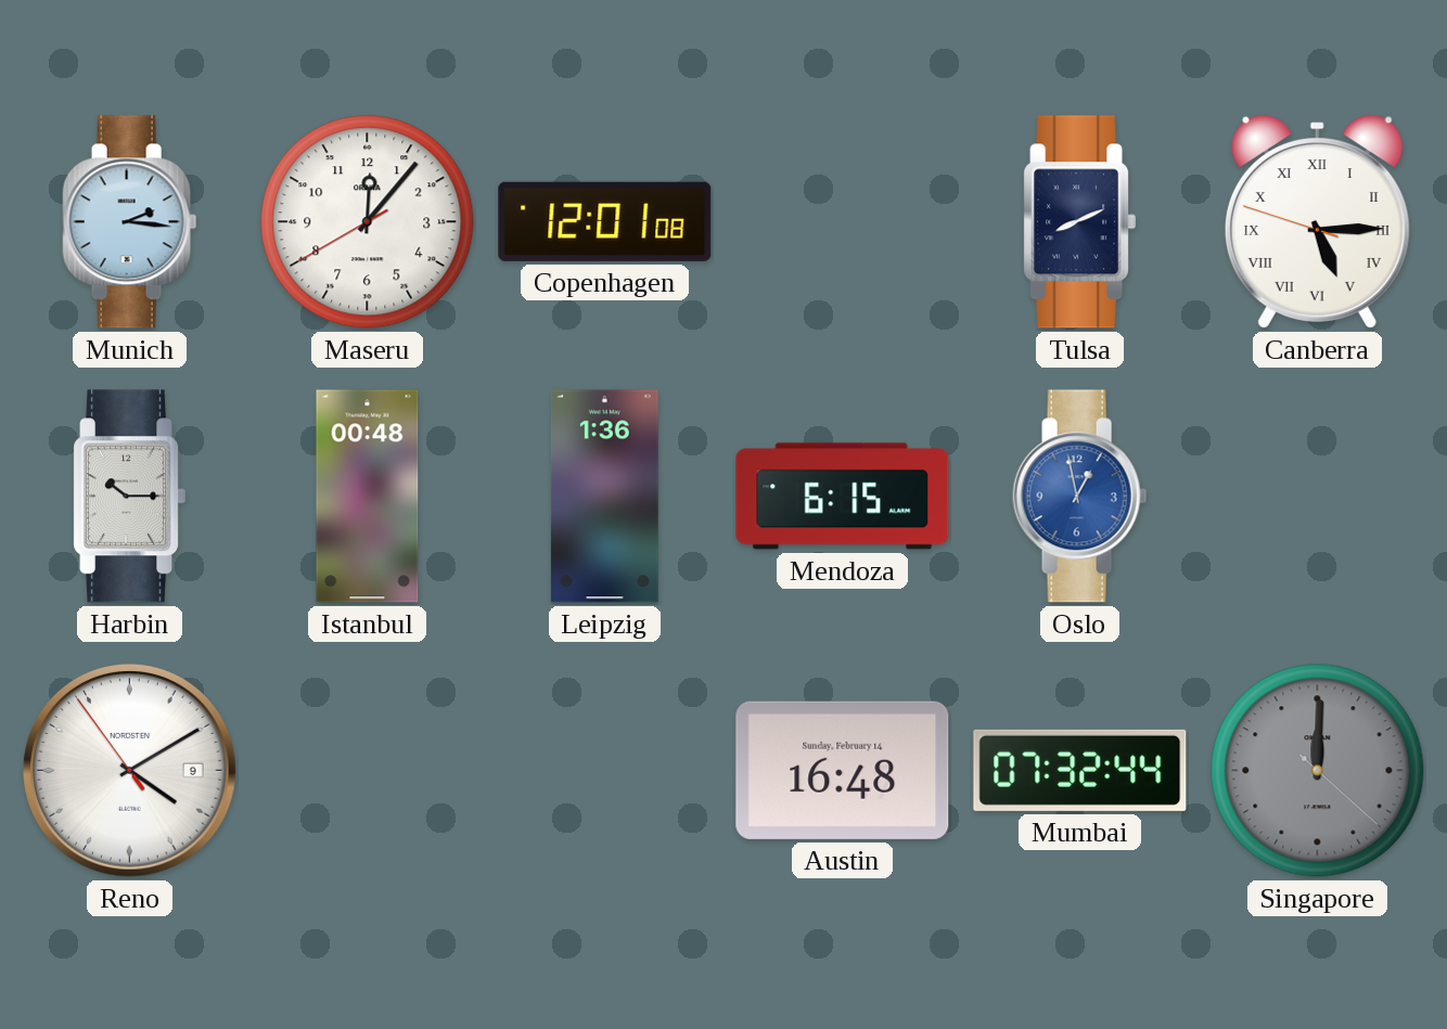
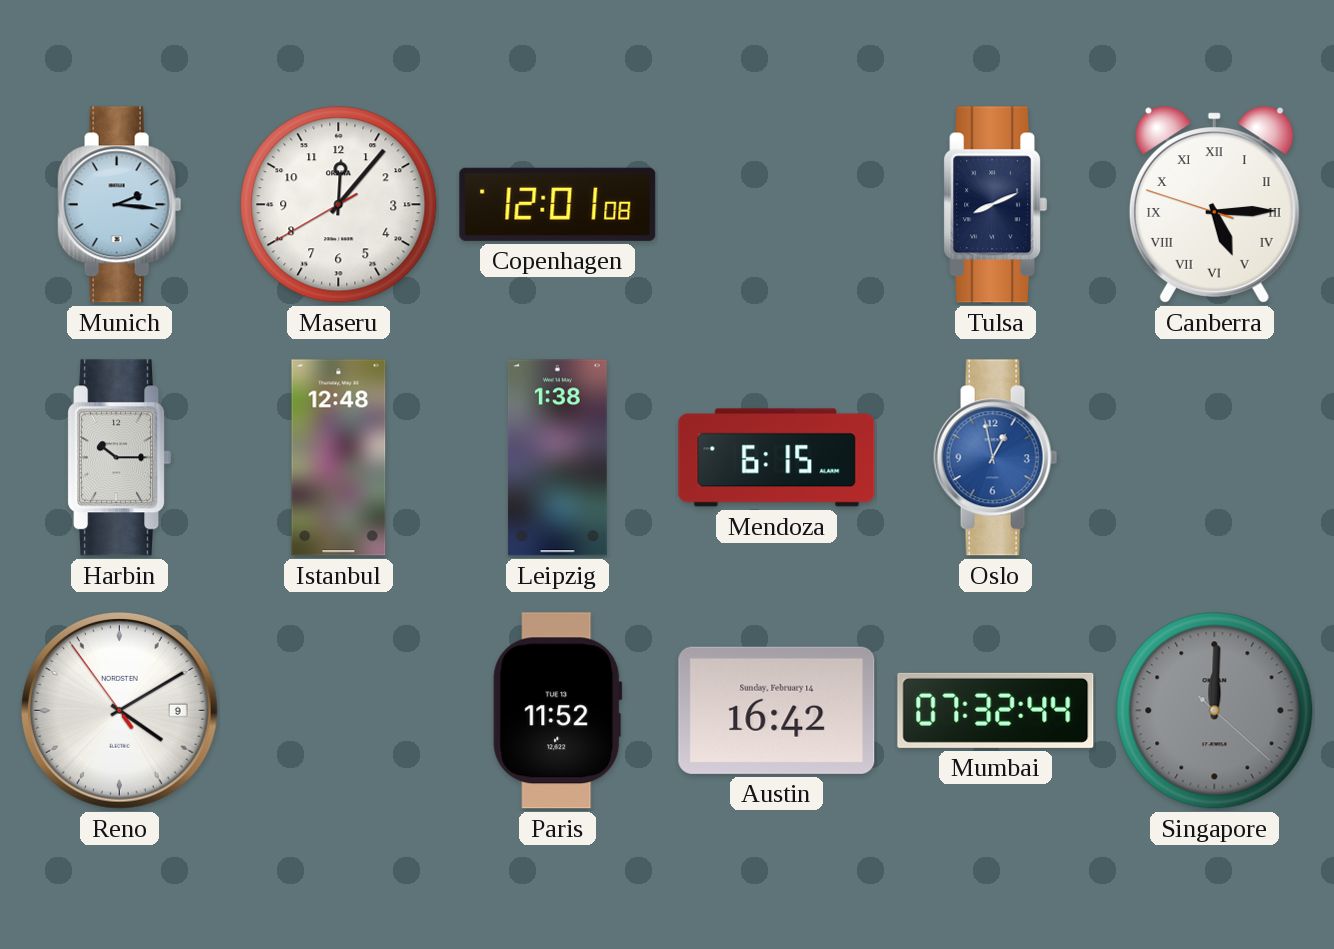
Istanbul: 00:48 -> 12:48
Leipzig: 1:36 -> 1:38
Paris: none -> 11:52
Austin: 16:48 -> 16:42
